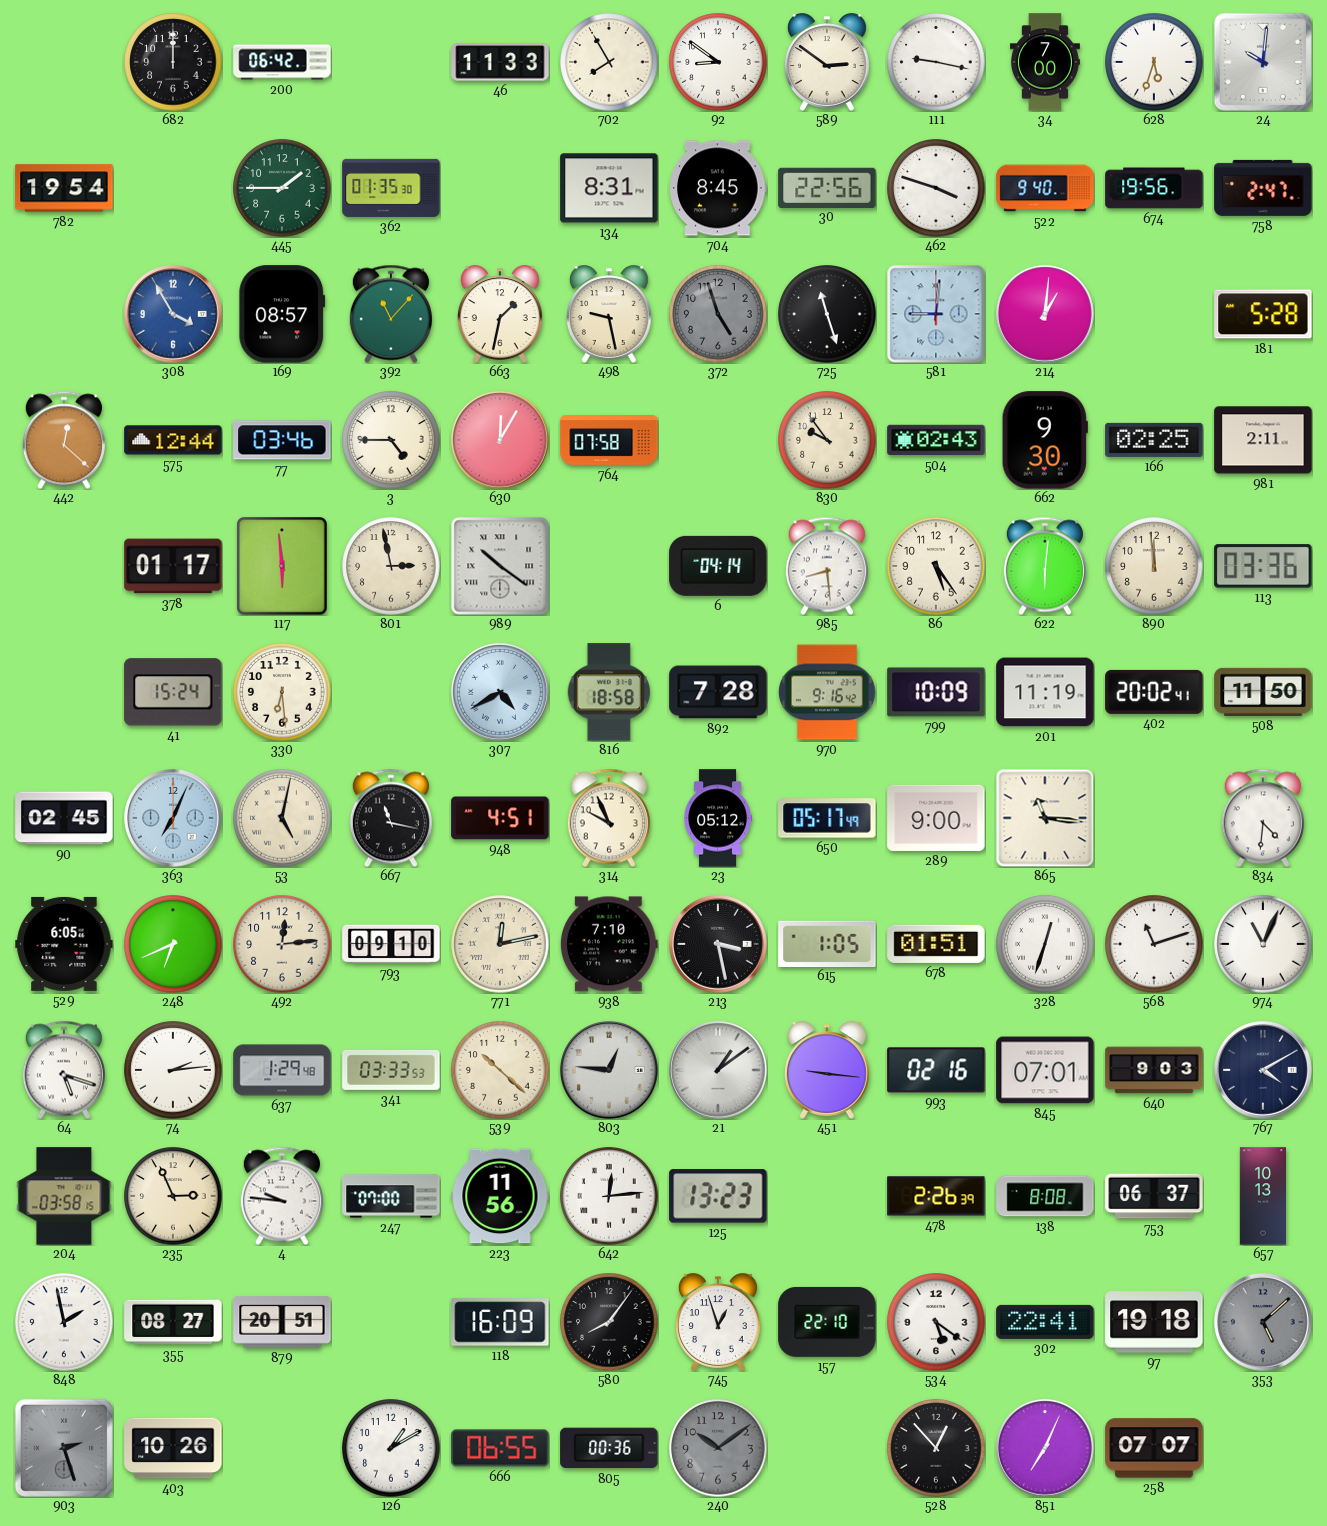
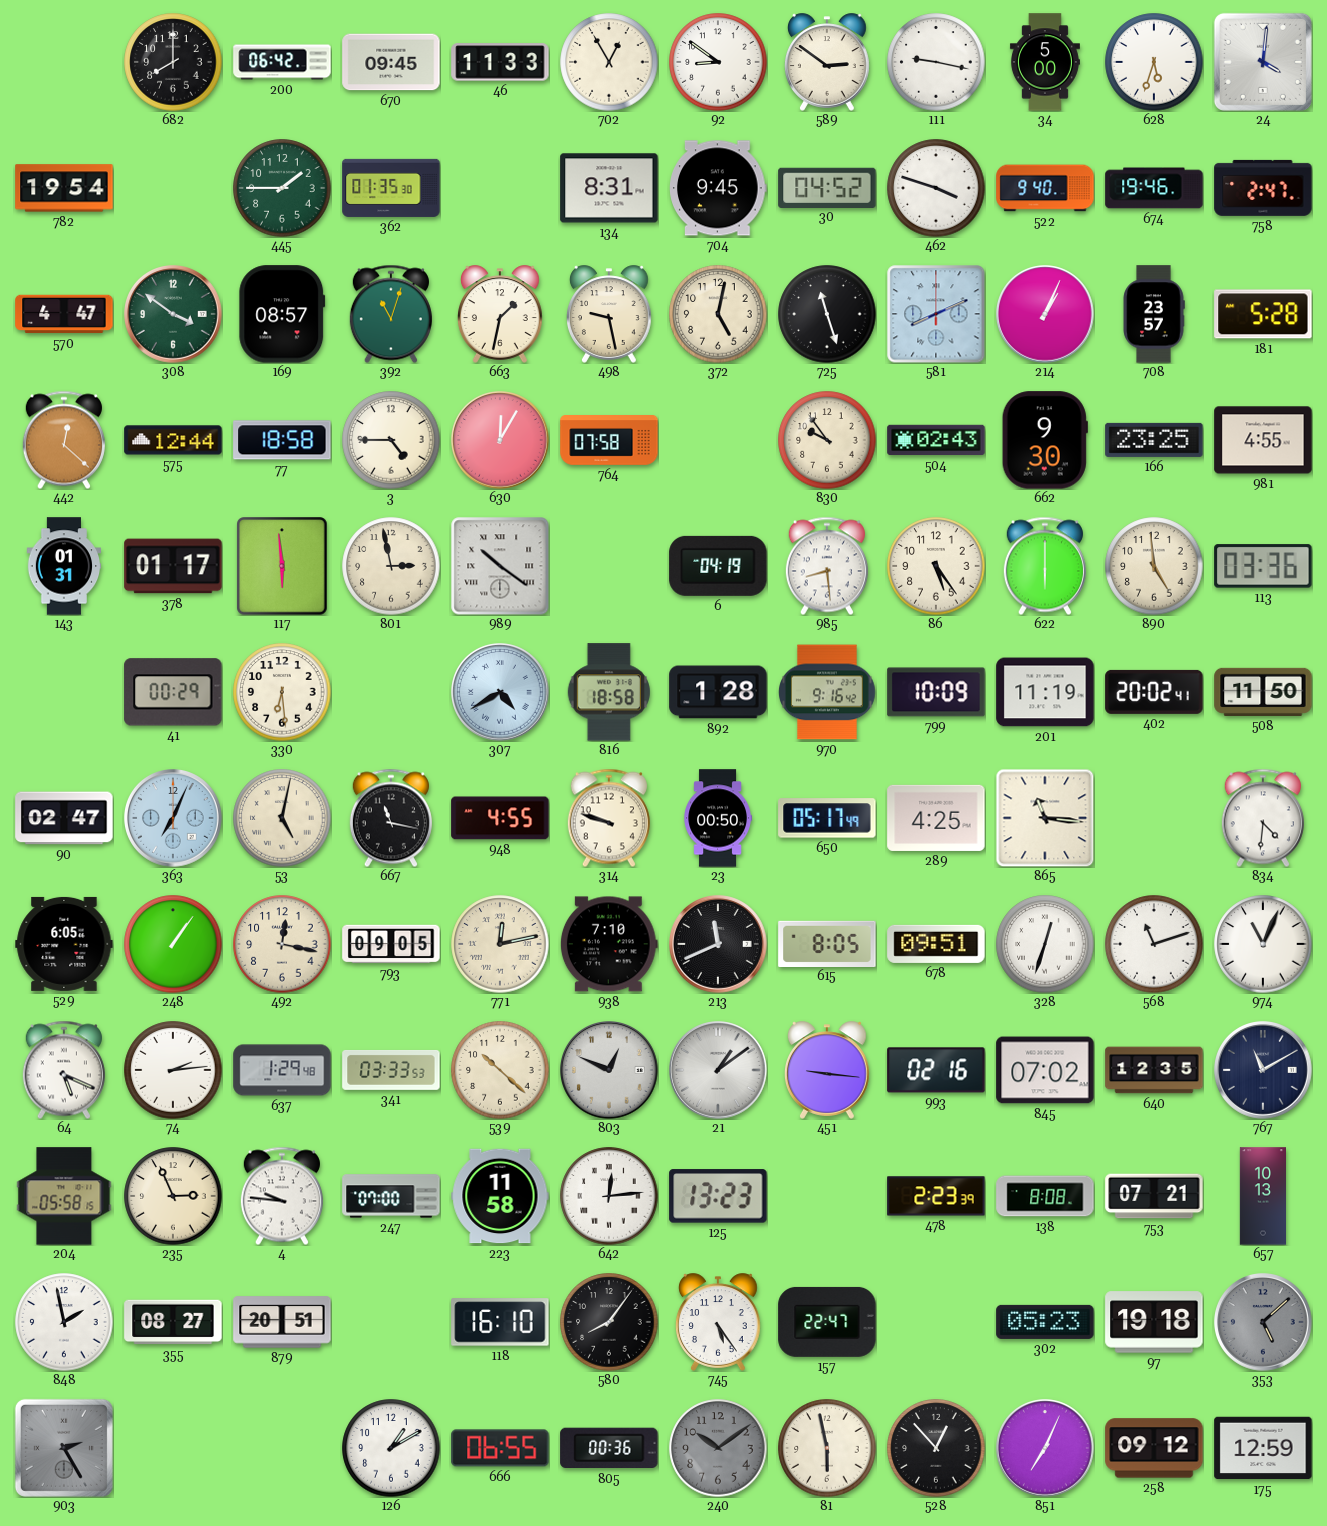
682: 12:00 -> 8:00
670: none -> 09:45
702: 7:55 -> 12:55
34: 7:00 -> 5:00
24: 10:01 -> 4:01
704: 8:45 -> 9:45
30: 22:56 -> 04:52
674: 19:56 -> 19:46
570: none -> 4:47
308: 3:55 -> 3:51
308 dial: blue -> green
392: 11:07 -> 11:03
372: 4:57 -> 5:02
372 dial: grey -> cream
581: 9:01 -> 8:11
214: 1:01 -> 1:04
708: none -> 23:57
77: 03:46 -> 18:58
166: 02:25 -> 23:25
981: 2:11 -> 4:55
143: none -> 01:31
6: 04:14 -> 04:19
622: 6:01 -> 6:00
890: 11:59 -> 4:59
41: 15:24 -> 00:29
892: 7:28 -> 1:28
90: 02:45 -> 02:47
948: 4:51 -> 4:55
314: 9:56 -> 9:48
23: 05:12 -> 00:50
289: 9:00 -> 4:25
248: 6:41 -> 1:06
492: 12:14 -> 12:17
793: 09:10 -> 09:05
213: 3:28 -> 11:41
615: 1:05 -> 8:05
678: 01:51 -> 09:51
64: 5:18 -> 5:19
803: 12:46 -> 12:49
845: 07:01 -> 07:02
640: 9:03 -> 12:35
767: 4:10 -> 11:10
204: 03:58 -> 05:58
223: 11:56 -> 11:58
478: 2:26 -> 2:23
753: 06:37 -> 07:21
118: 16:09 -> 16:10
745: 12:57 -> 5:24
157: 22:10 -> 22:47
534: 5:21 -> none
302: 22:41 -> 05:23
903: 2:27 -> 2:25
403: 10:26 -> none
81: none -> 5:58
258: 07:07 -> 09:12
175: none -> 12:59
